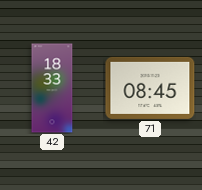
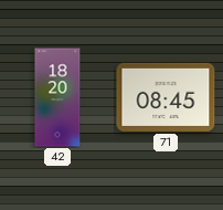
42: 18:33 -> 18:20
